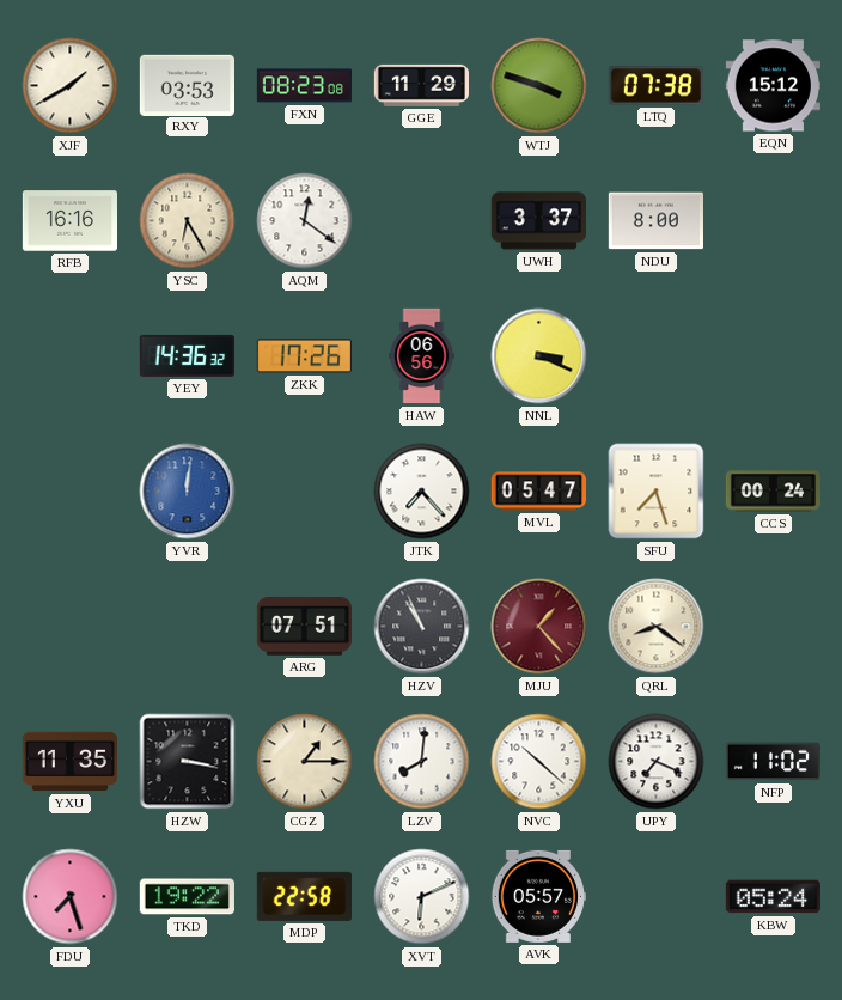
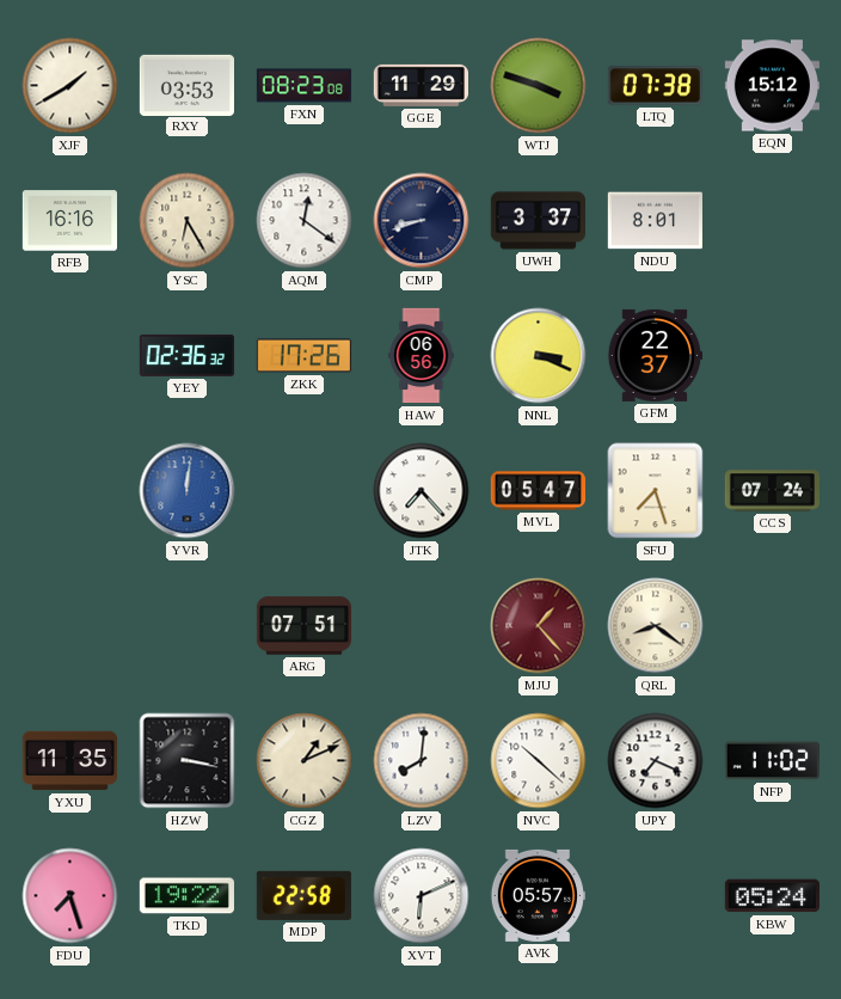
CMP: none -> 8:42
NDU: 8:00 -> 8:01
YEY: 14:36 -> 02:36
GFM: none -> 22:37
CCS: 00:24 -> 07:24
HZV: 10:56 -> none
CGZ: 1:15 -> 1:11
